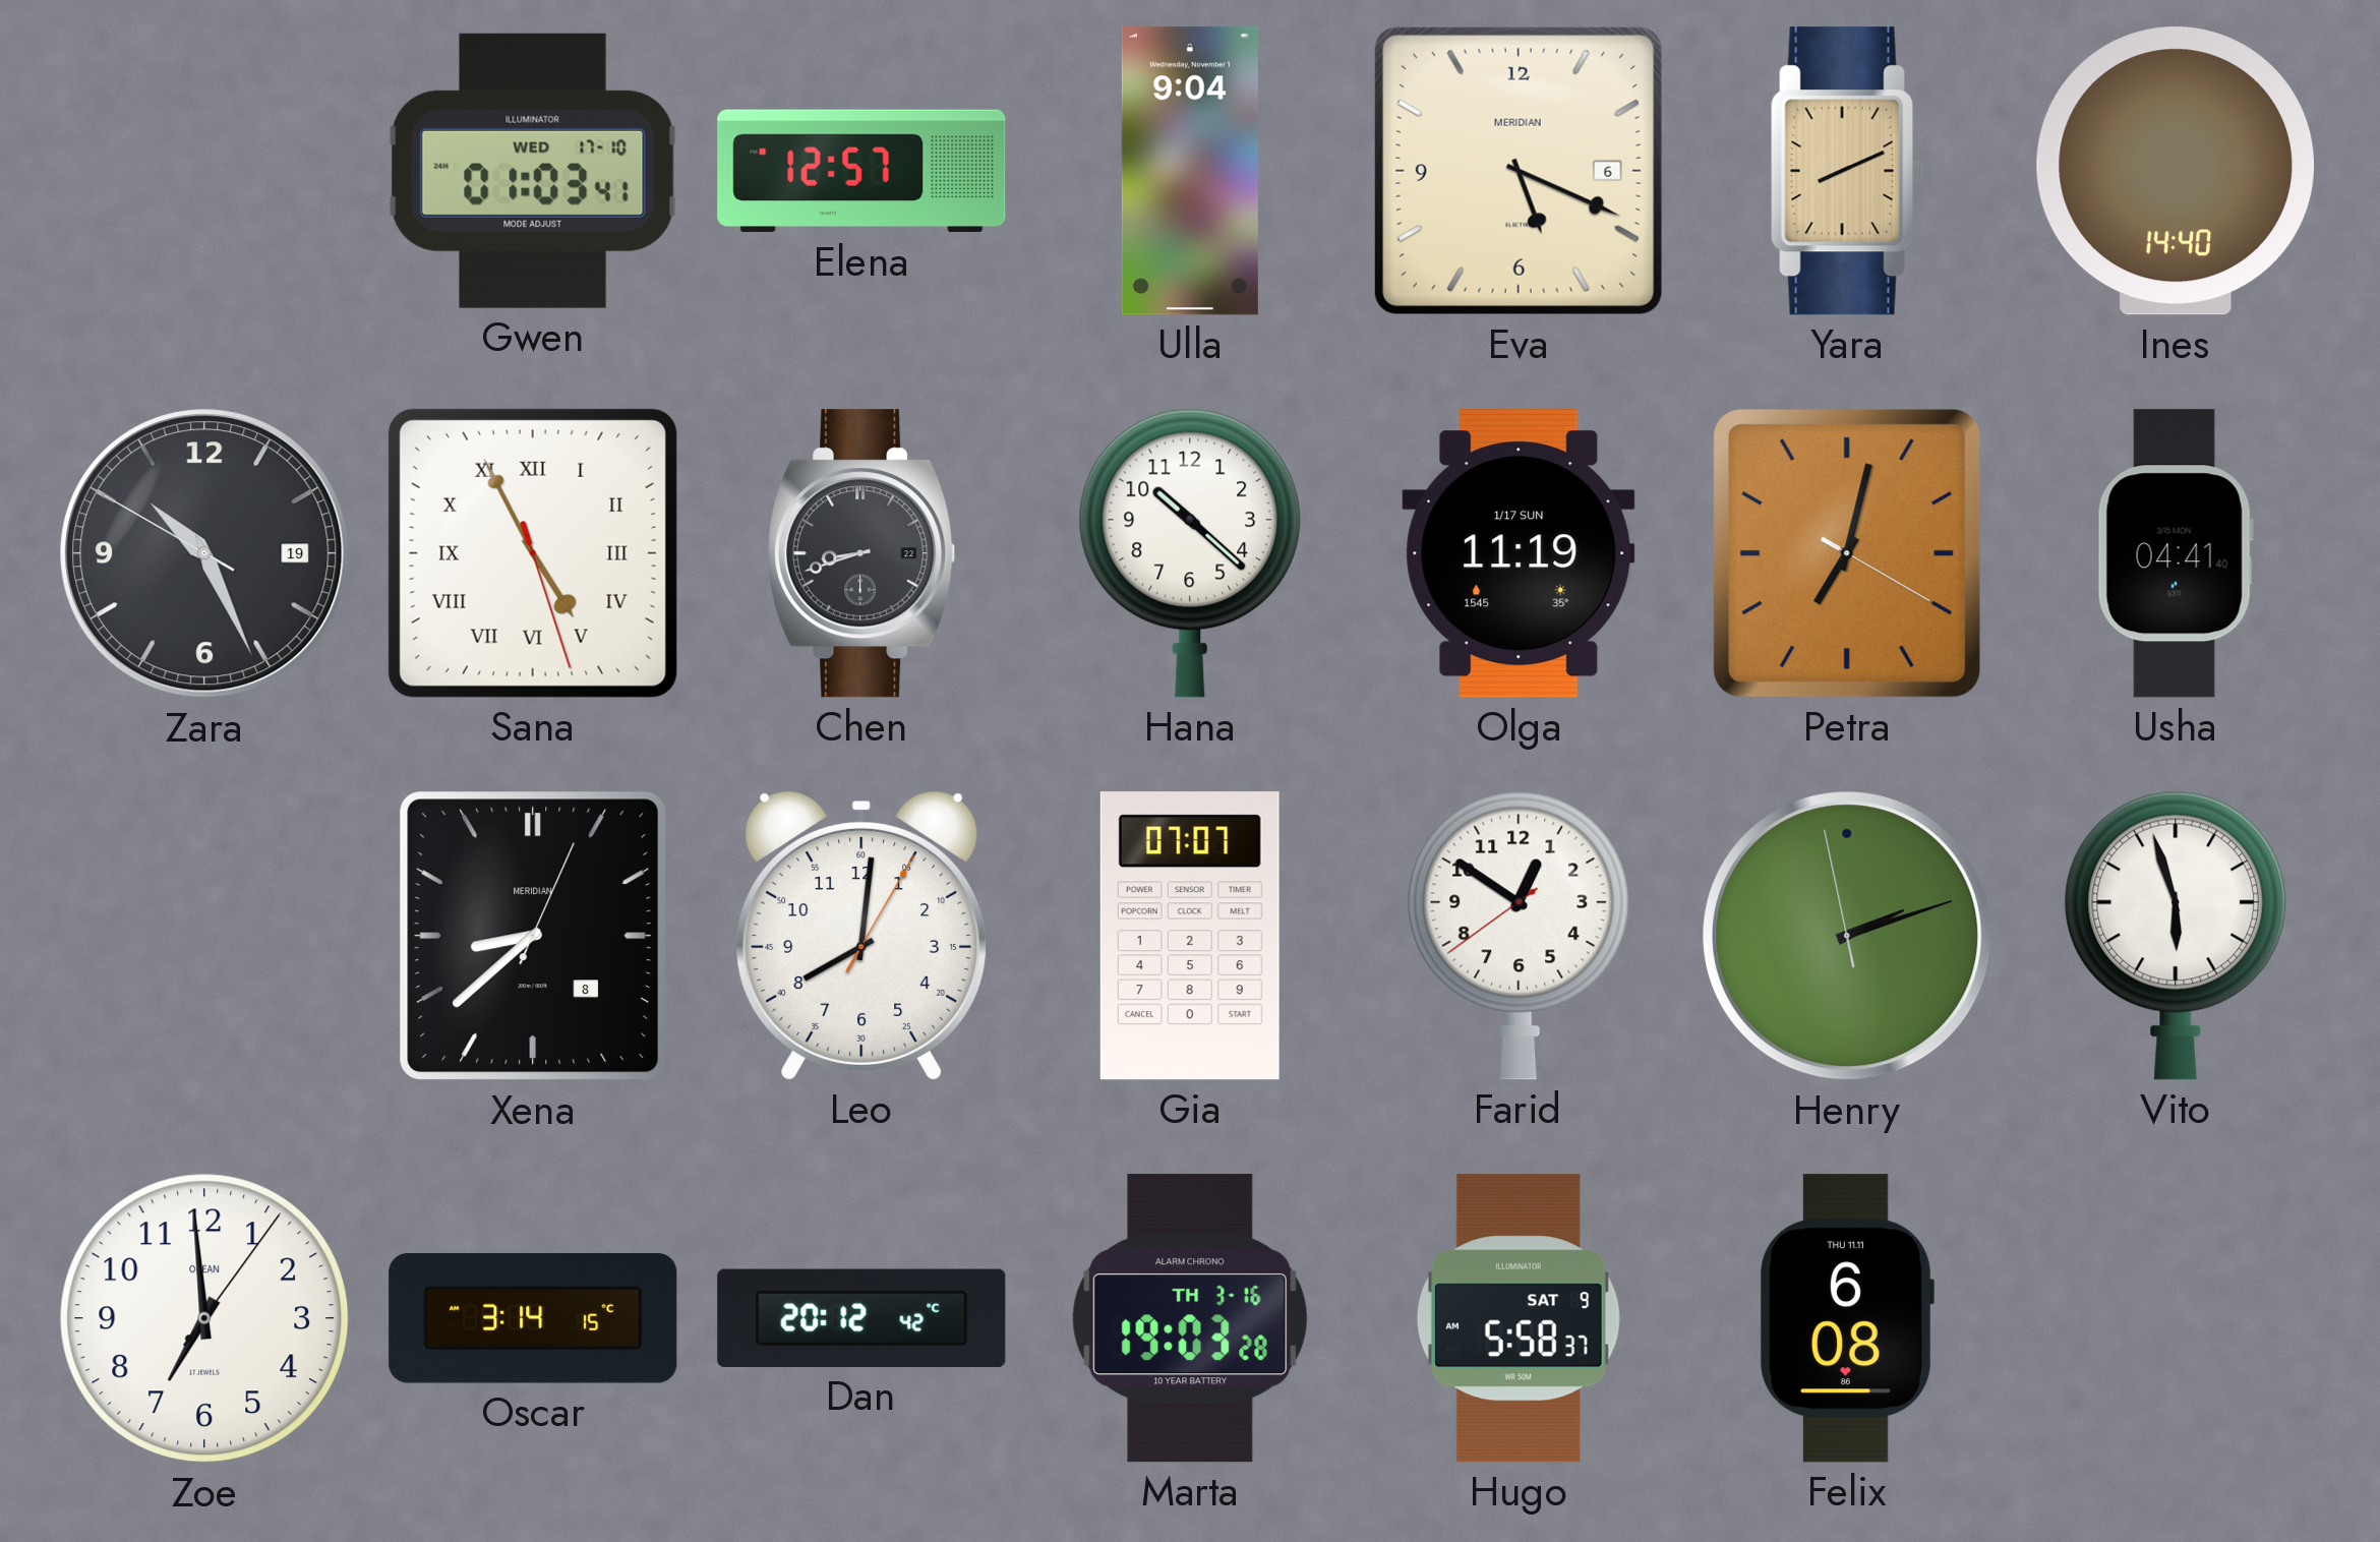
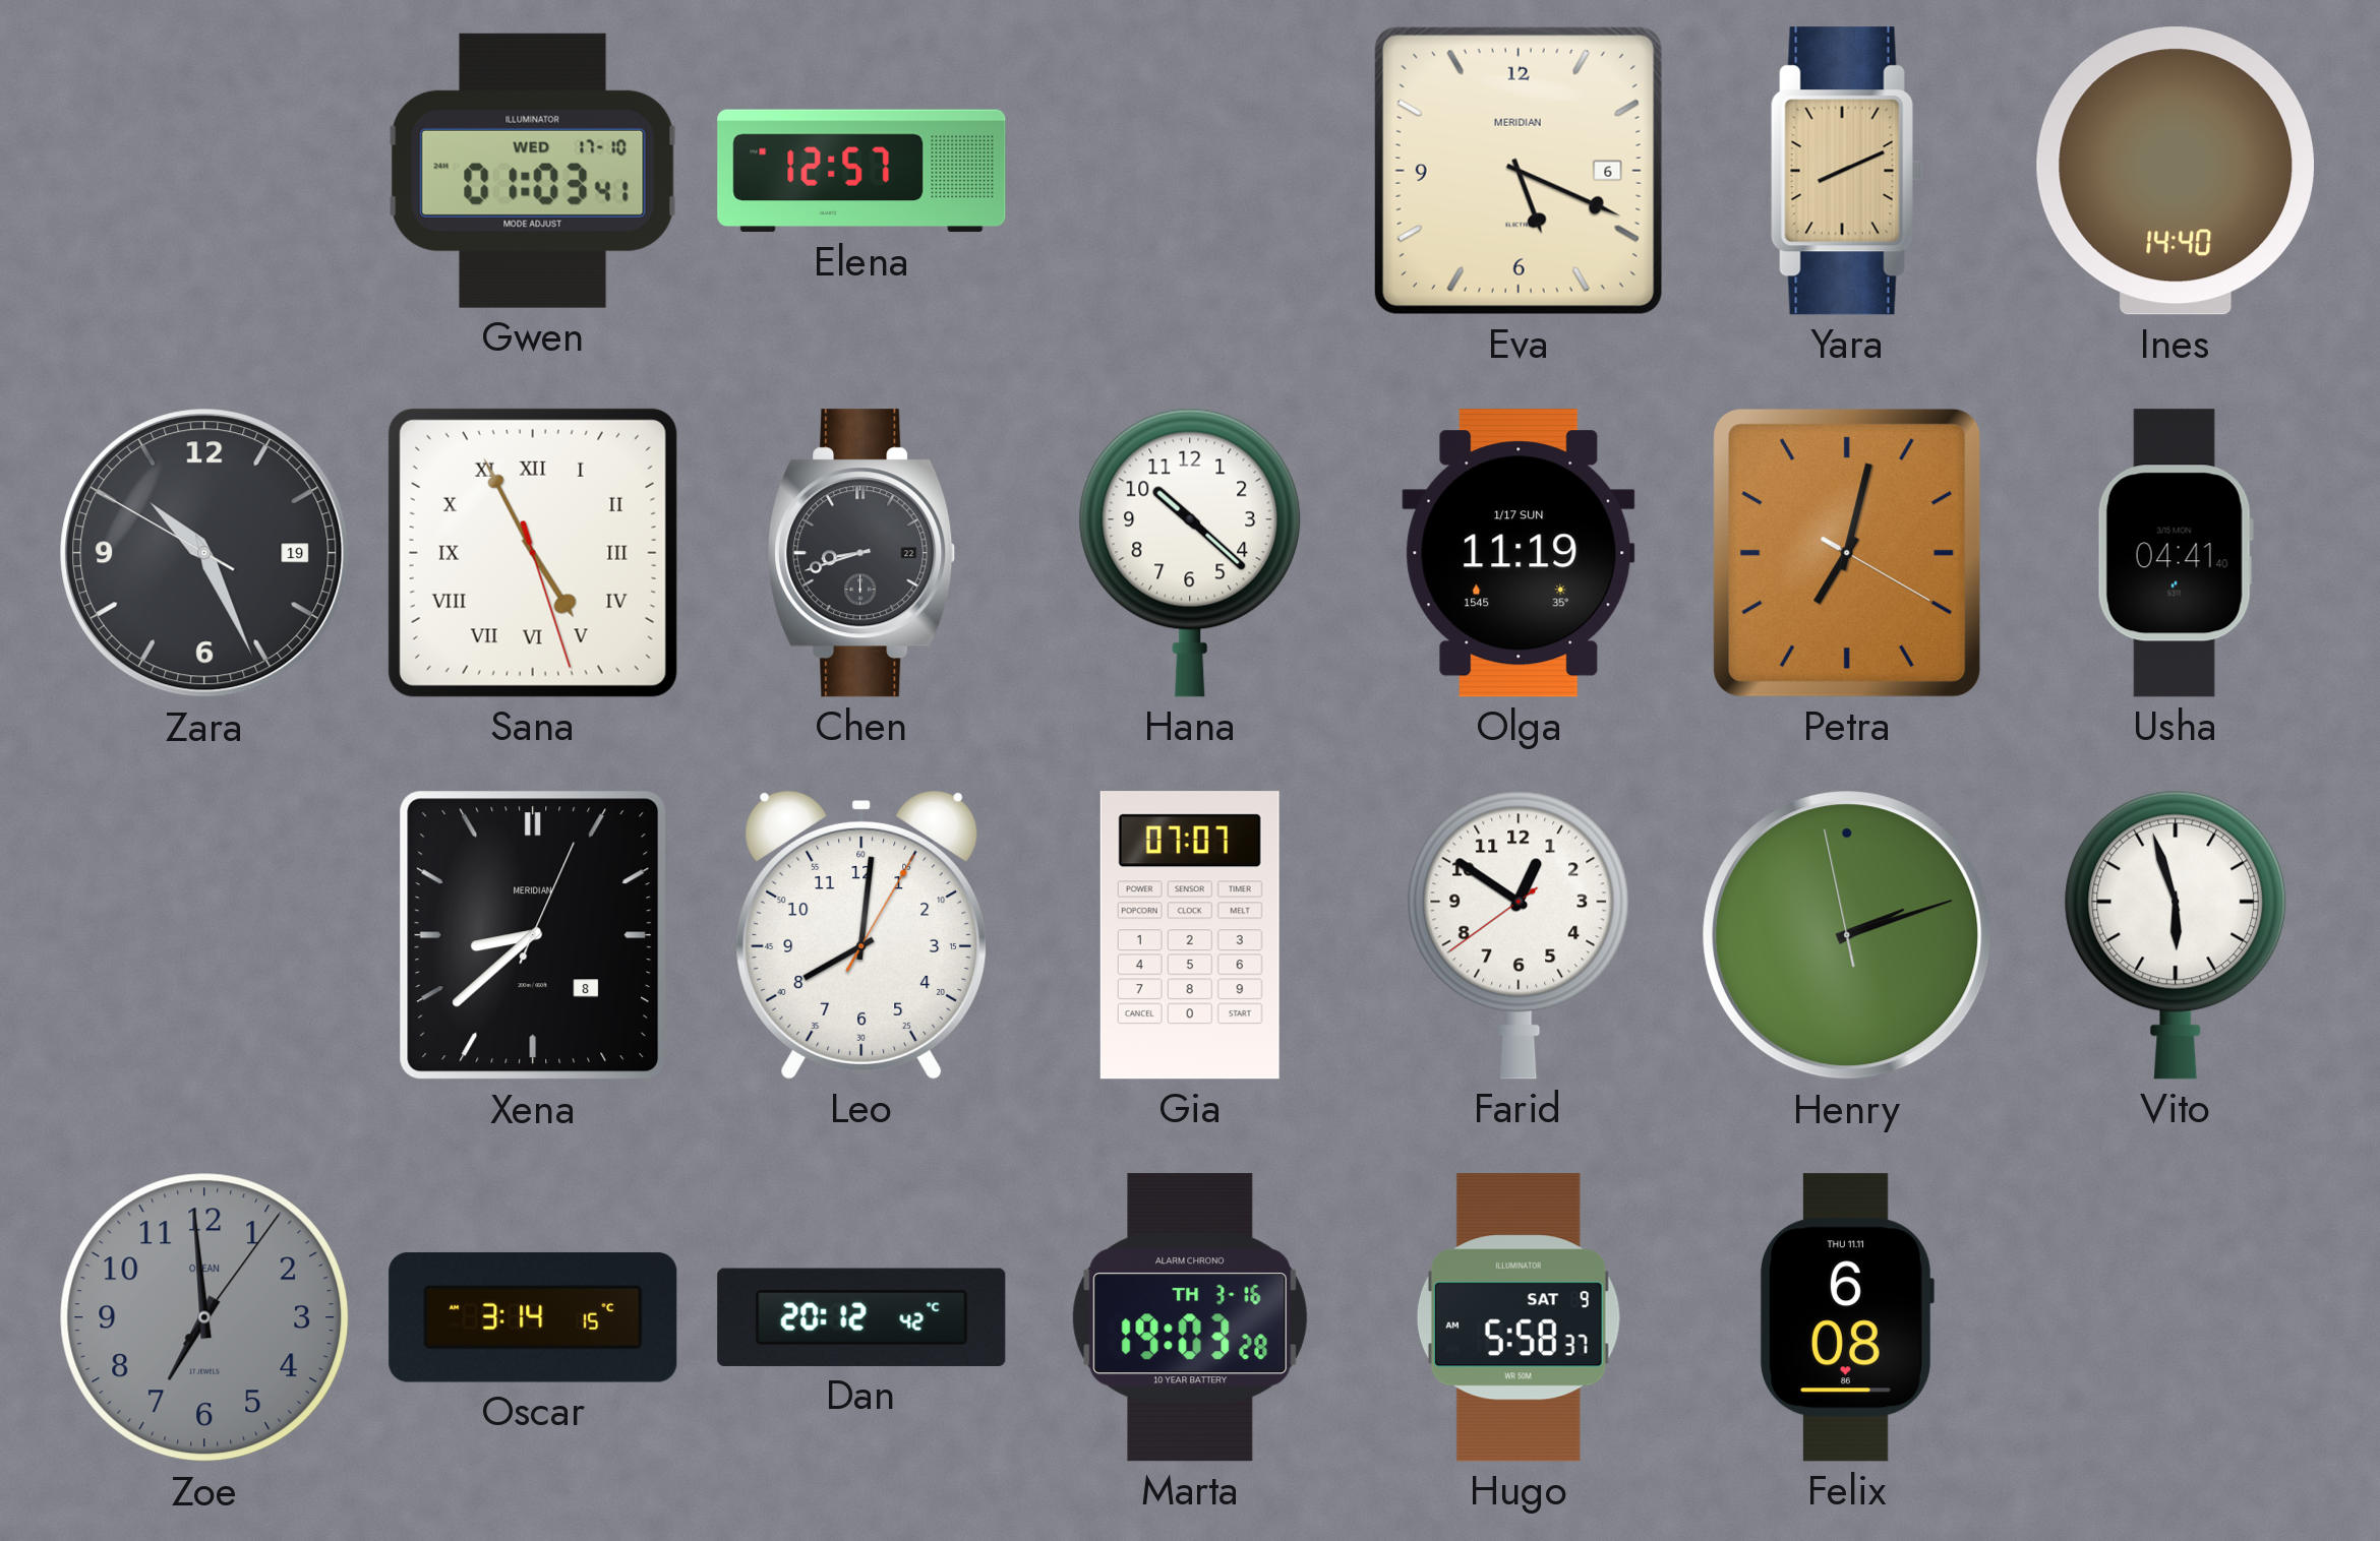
Ulla: 9:04 -> none
Zoe dial: white -> grey
